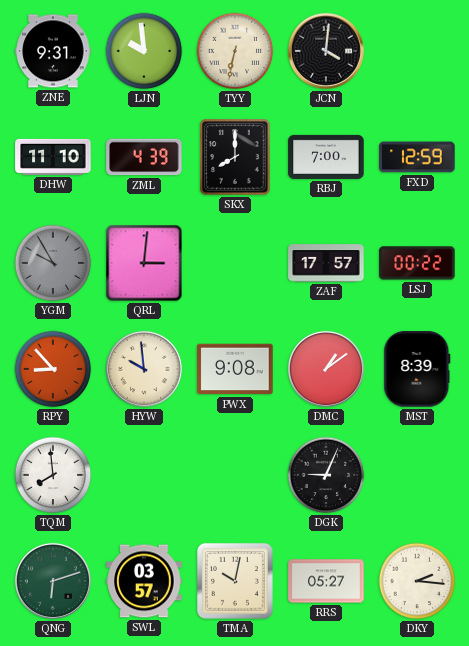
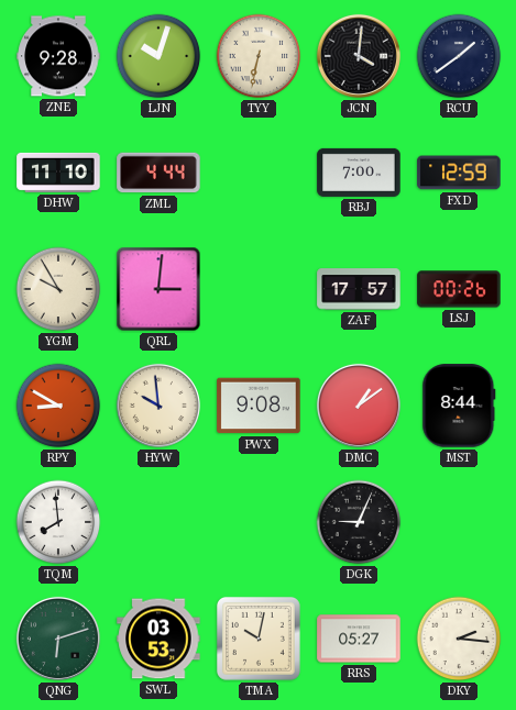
ZNE: 9:31 -> 9:28
LJN: 9:59 -> 10:03
RCU: none -> 1:39
ZML: 4:39 -> 4:44
SKX: 8:00 -> none
YGM dial: grey -> cream
LSJ: 00:22 -> 00:26
RPY: 8:53 -> 8:50
MST: 8:39 -> 8:44
SWL: 03:57 -> 03:53
